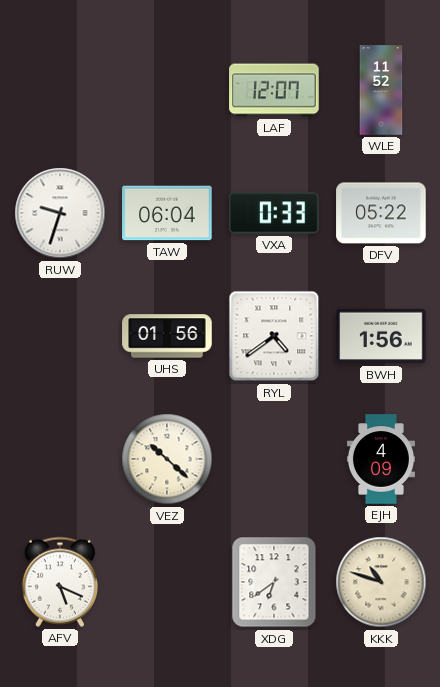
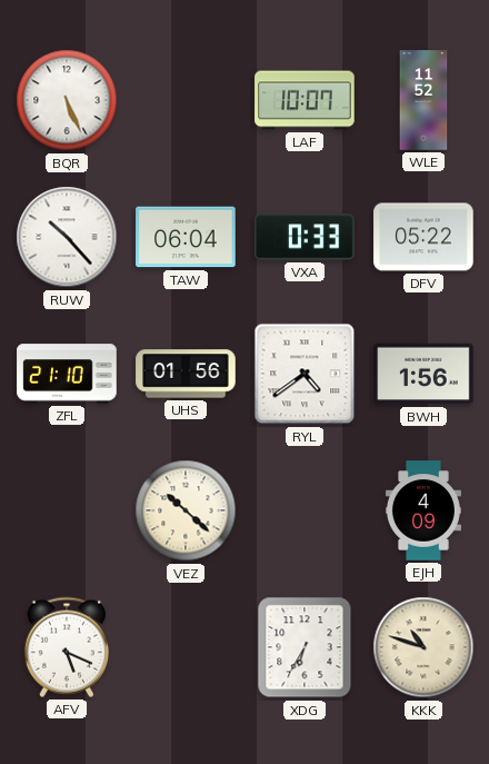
BQR: none -> 5:26
LAF: 12:07 -> 10:07
RUW: 9:33 -> 10:23
ZFL: none -> 21:10
XDG: 6:39 -> 6:35
